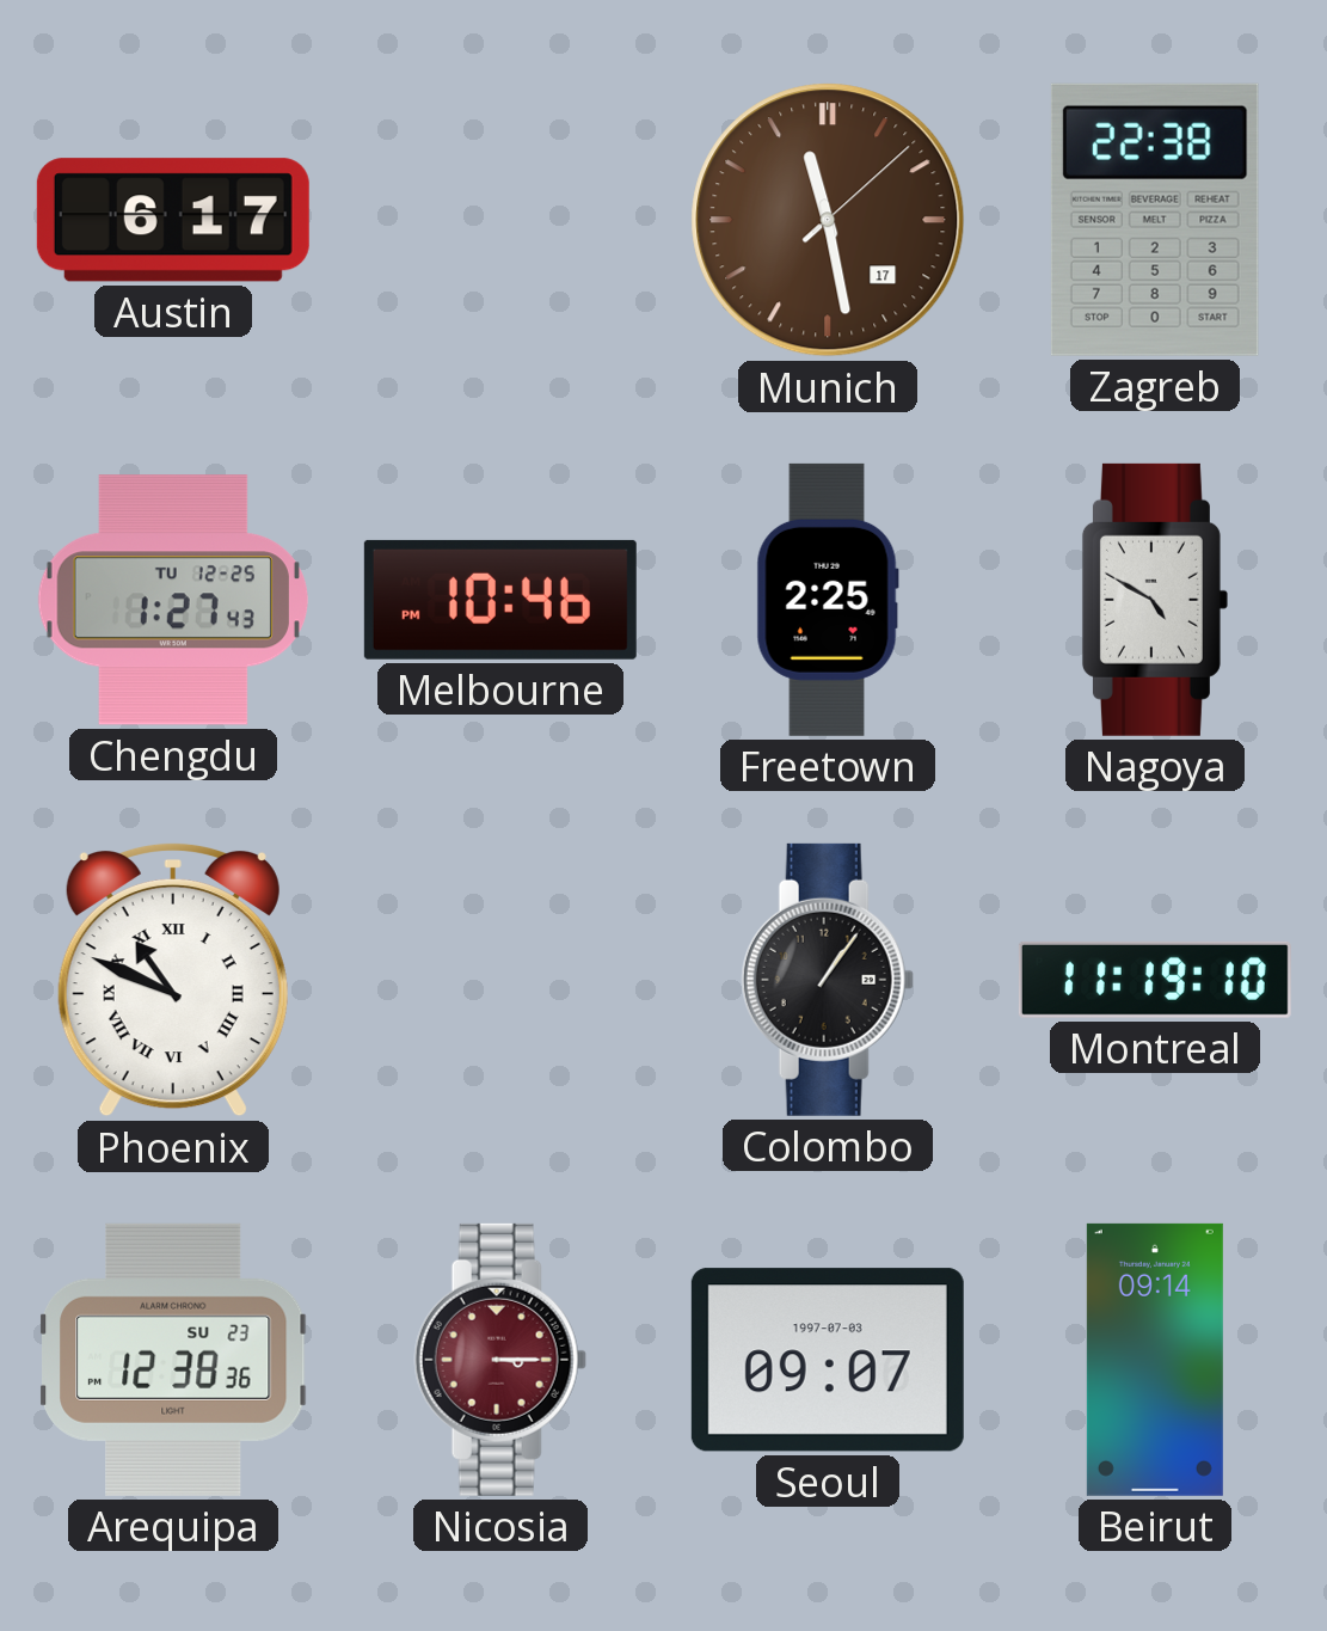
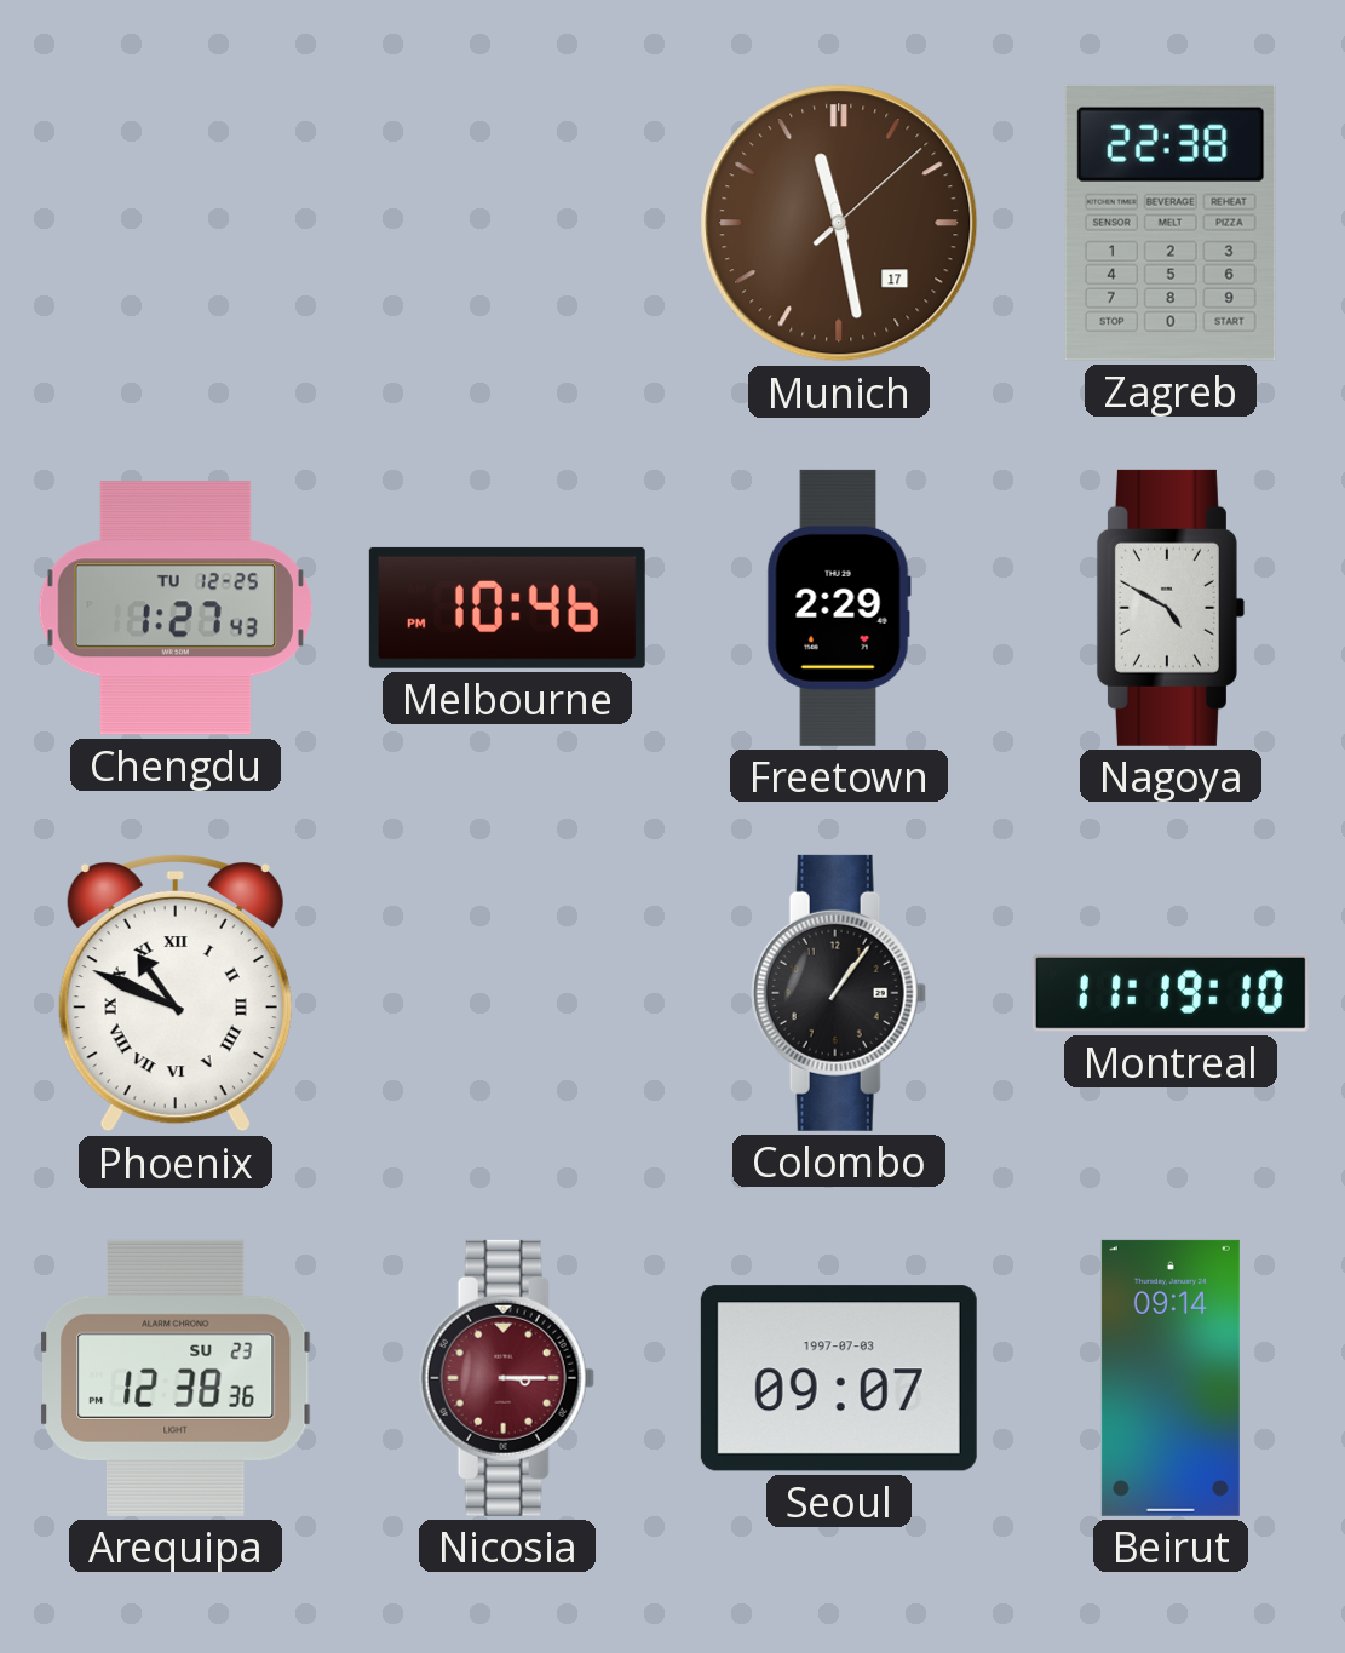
Austin: 6:17 -> none
Freetown: 2:25 -> 2:29
